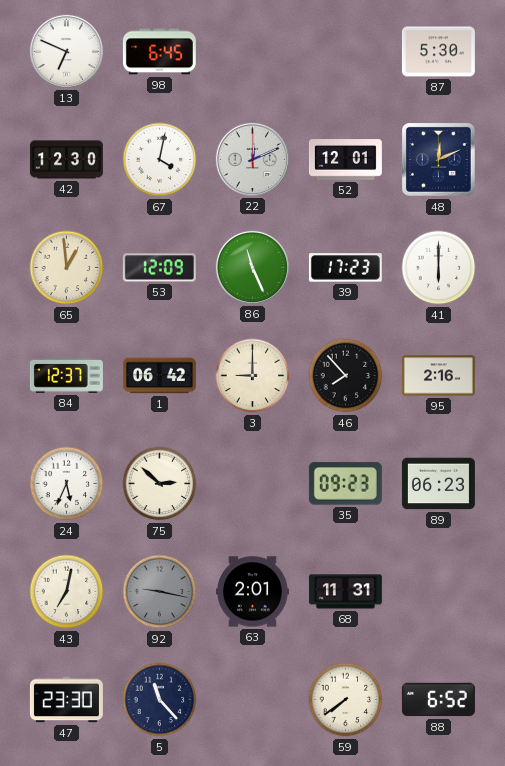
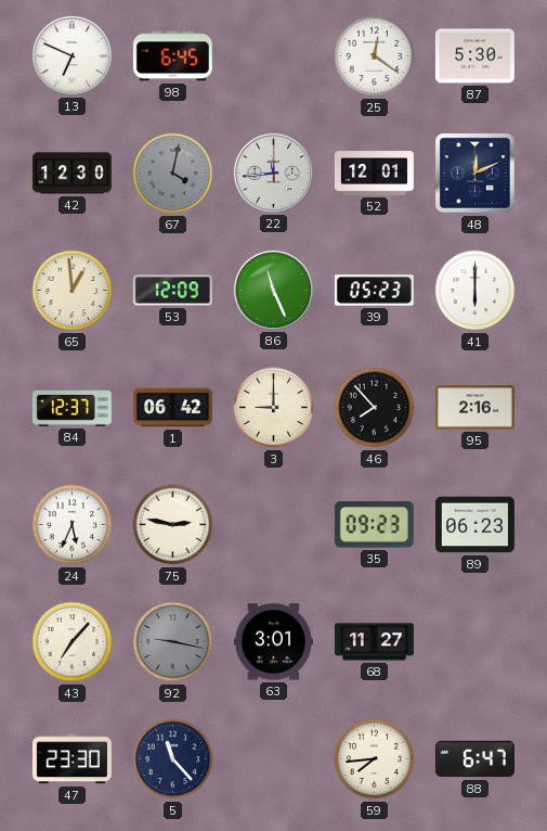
25: none -> 12:21
67 dial: white -> grey
22: 12:11 -> 11:44
39: 17:23 -> 05:23
75: 2:52 -> 2:47
43: 7:02 -> 7:07
63: 2:01 -> 3:01
68: 11:31 -> 11:27
59: 7:39 -> 7:44
88: 6:52 -> 6:47
